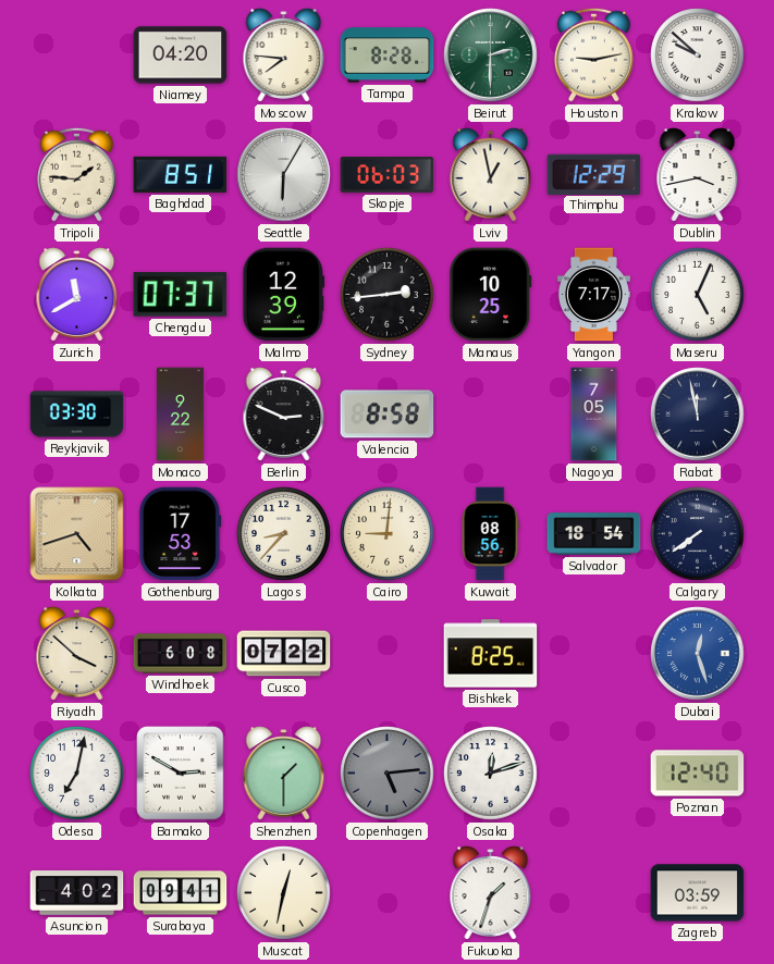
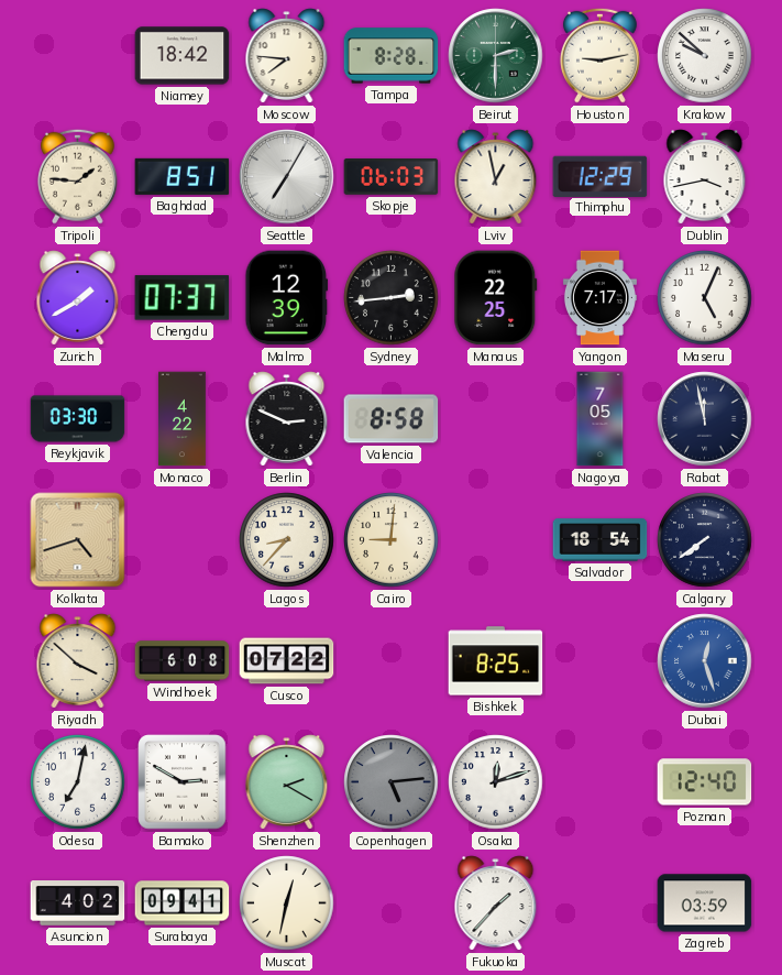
Niamey: 04:20 -> 18:42
Seattle: 6:05 -> 7:05
Zurich: 11:40 -> 1:40
Manaus: 10:25 -> 22:25
Monaco: 9:22 -> 4:22
Gothenburg: 17:53 -> none
Kuwait: 08:56 -> none
Shenzhen: 1:30 -> 2:20
Fukuoka: 1:33 -> 1:37
